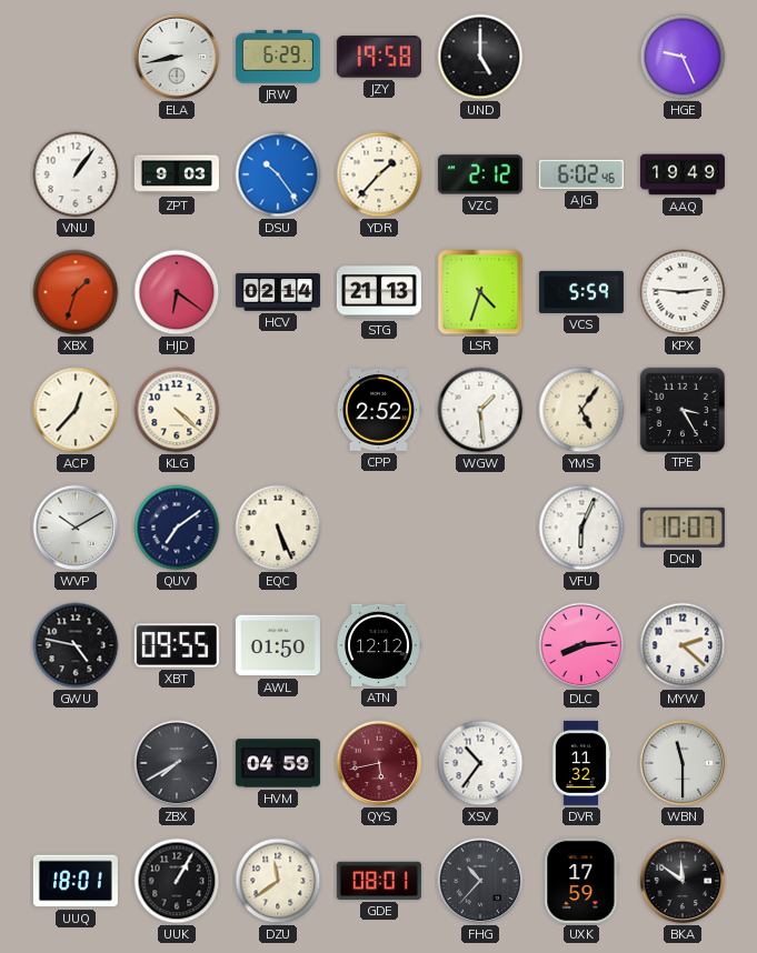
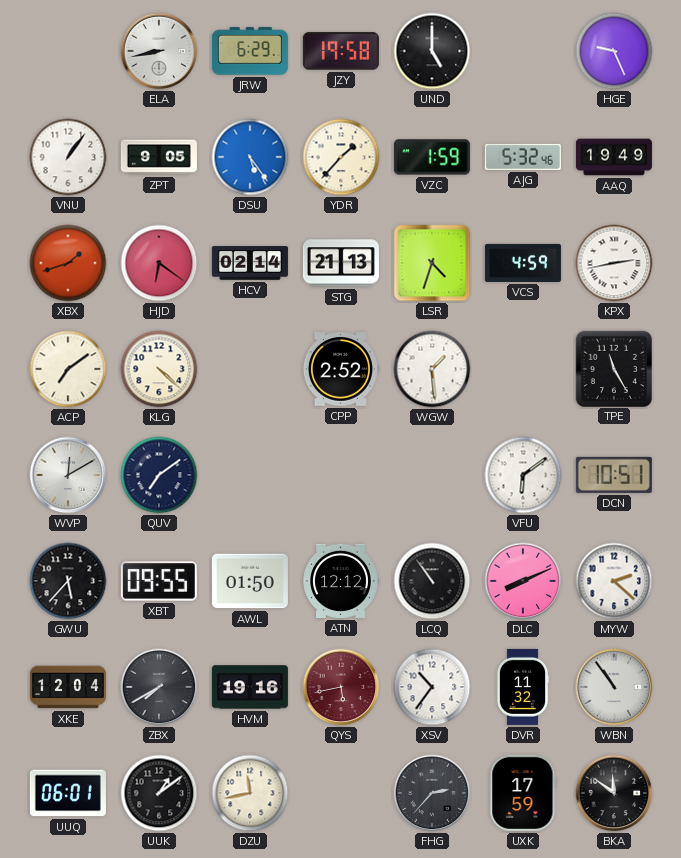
ZPT: 9:03 -> 9:05
DSU: 10:24 -> 5:24
VZC: 2:12 -> 1:59
AJG: 6:02 -> 5:32
XBX: 1:33 -> 1:42
VCS: 5:59 -> 4:59
KPX: 2:46 -> 2:43
ACP: 12:37 -> 7:09
YMS: 5:06 -> none
TPE: 3:25 -> 11:25
WVP: 10:10 -> 12:10
EQC: 5:26 -> none
VFU: 6:04 -> 6:09
DCN: 10:07 -> 10:51
GWU: 4:47 -> 5:37
LCQ: none -> 10:54
DLC: 8:14 -> 8:11
XKE: none -> 12:04
HVM: 04:59 -> 19:16
WBN: 11:30 -> 10:54
UUQ: 18:01 -> 06:01
UUK: 1:05 -> 1:09
DZU: 11:39 -> 11:43
GDE: 08:01 -> none
FHG: 10:37 -> 2:37
